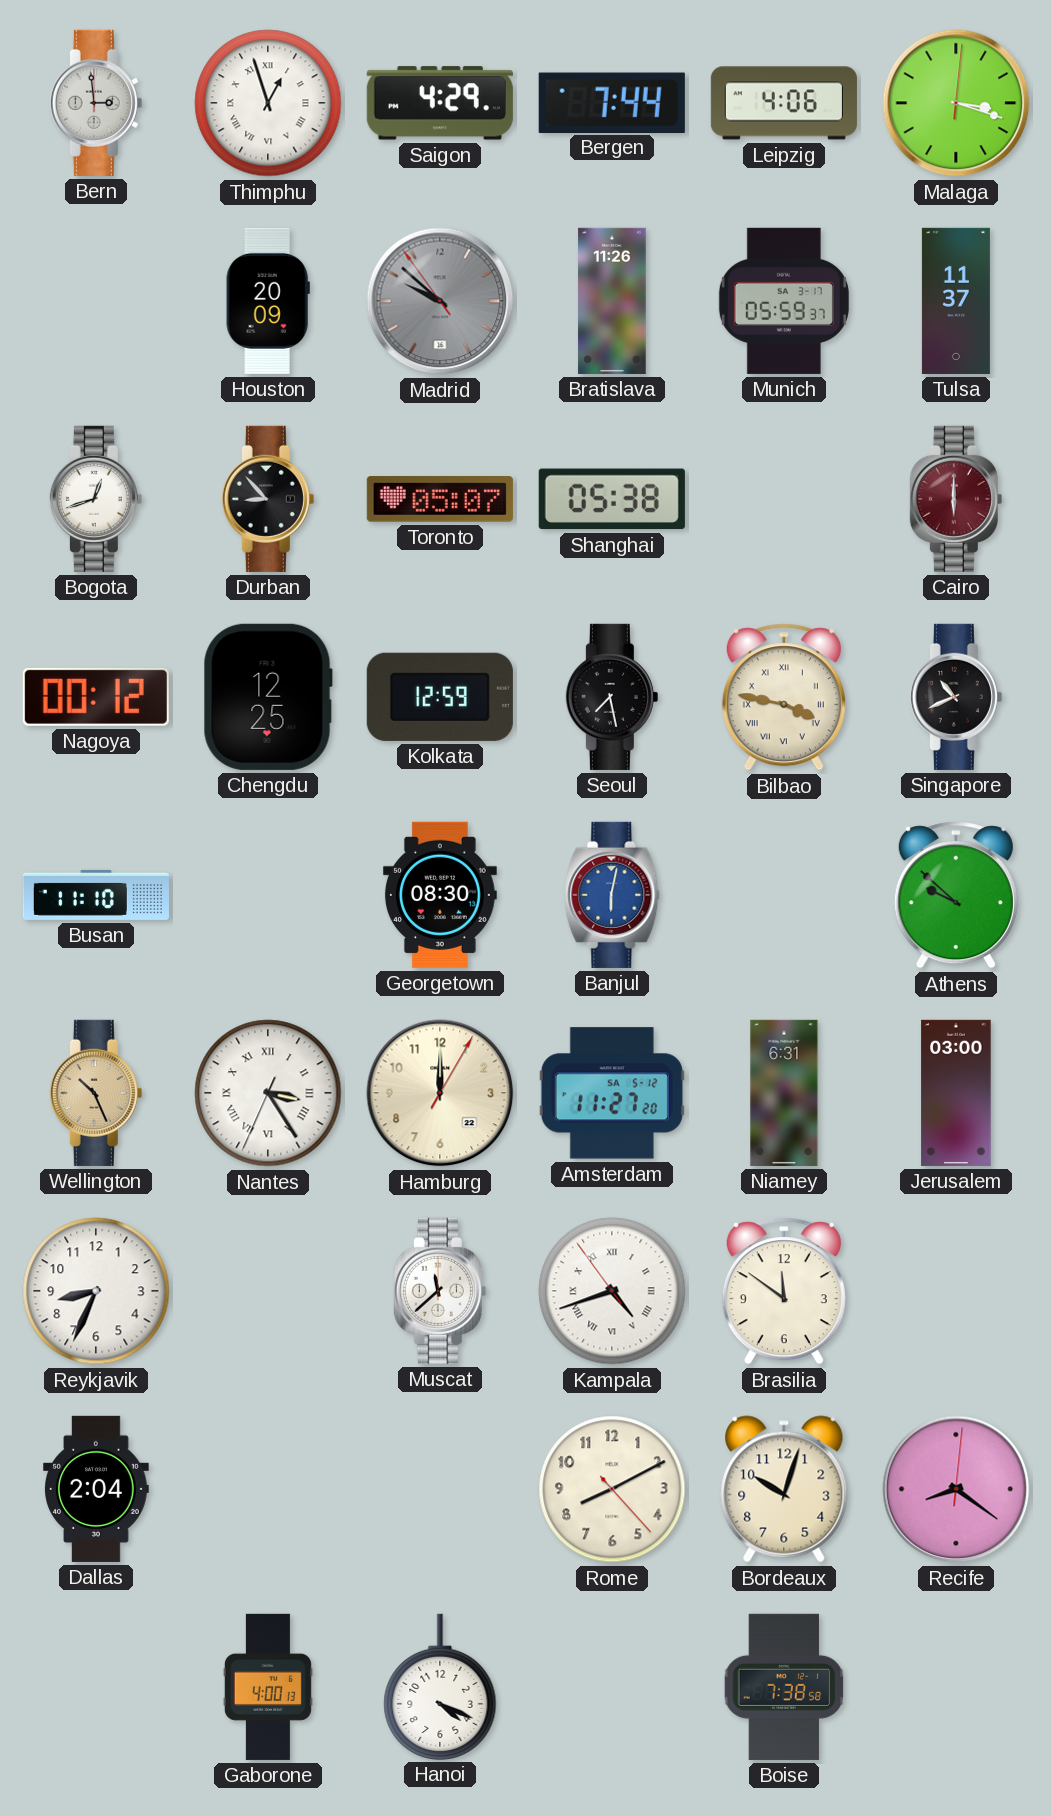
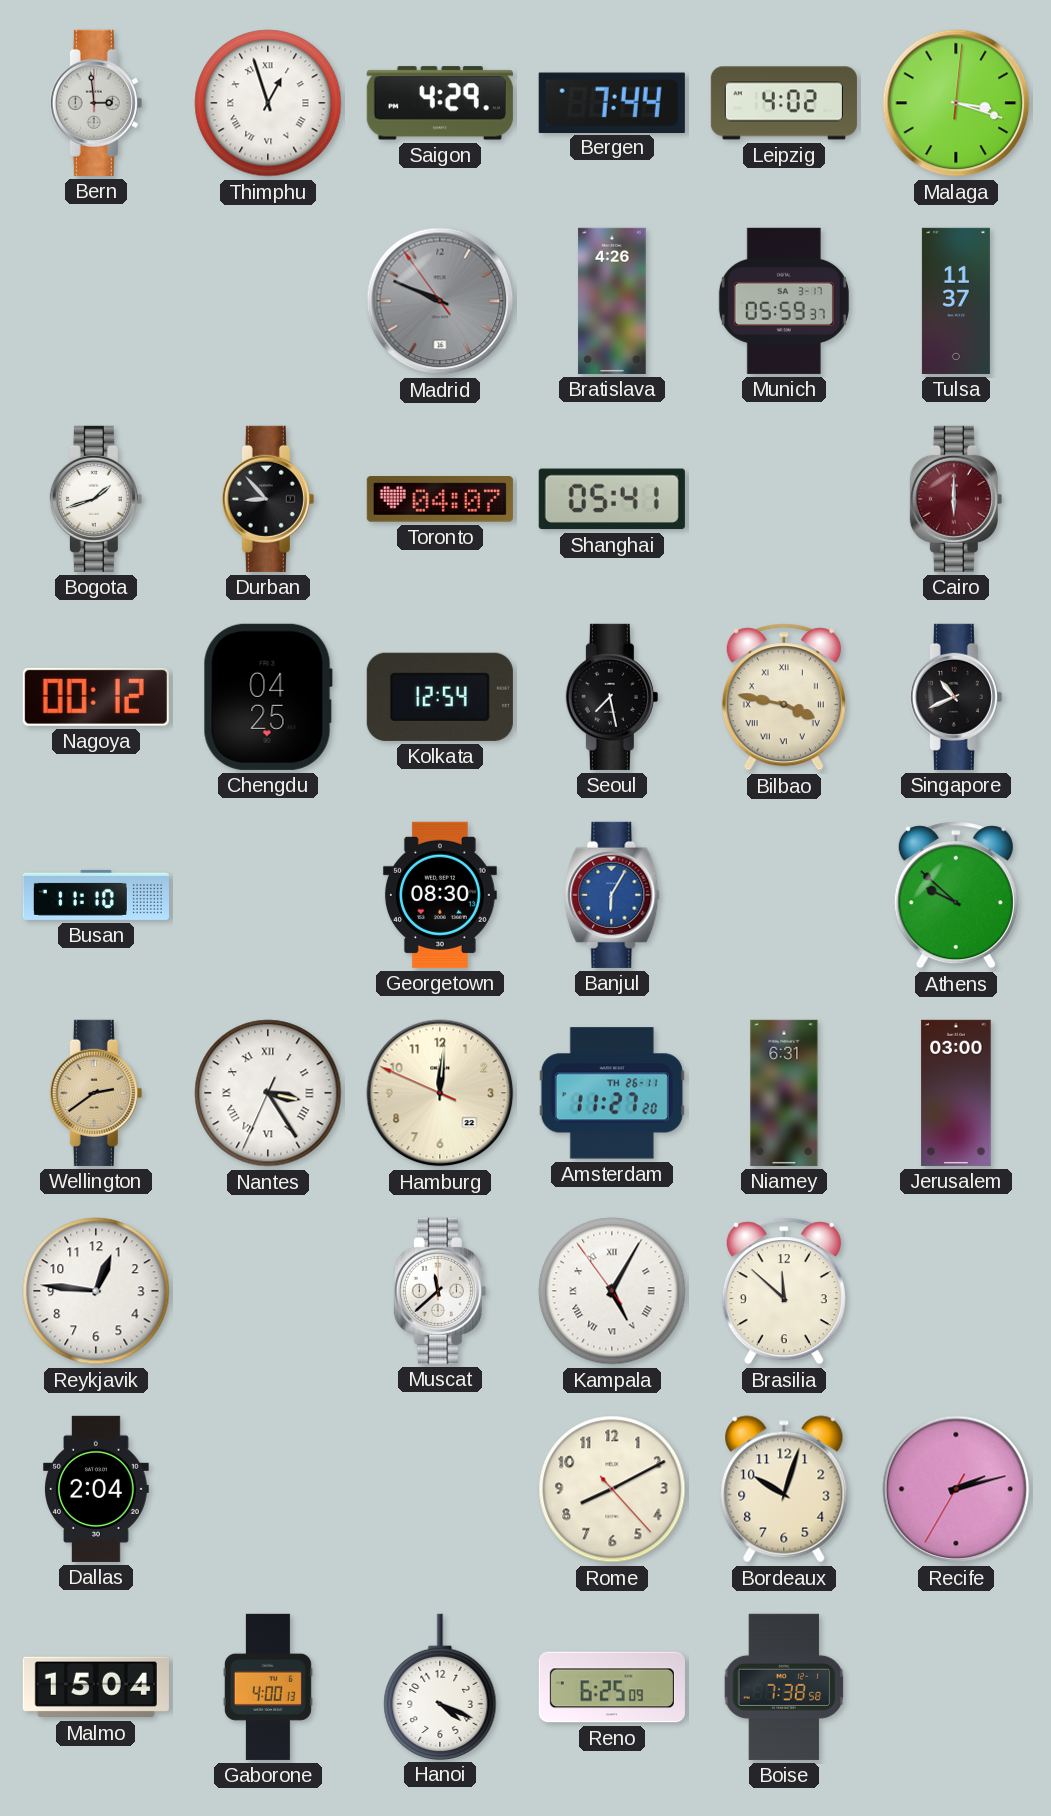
Leipzig: 4:06 -> 4:02
Houston: 20:09 -> none
Madrid: 9:51 -> 9:48
Bratislava: 11:26 -> 4:26
Bogota: 12:42 -> 1:42
Toronto: 05:07 -> 04:07
Shanghai: 05:38 -> 05:41
Chengdu: 12:25 -> 04:25
Kolkata: 12:59 -> 12:54
Banjul: 6:02 -> 6:05
Wellington: 10:26 -> 2:39
Hamburg: 12:00:05 -> 12:00:49
Amsterdam date: SA 5-12 -> TH 26-11
Reykjavik: 8:34 -> 12:46
Kampala: 4:41 -> 5:04
Brasilia: 11:51 -> 11:52
Recife: 8:21 -> 2:12
Malmo: none -> 15:04
Reno: none -> 6:25
